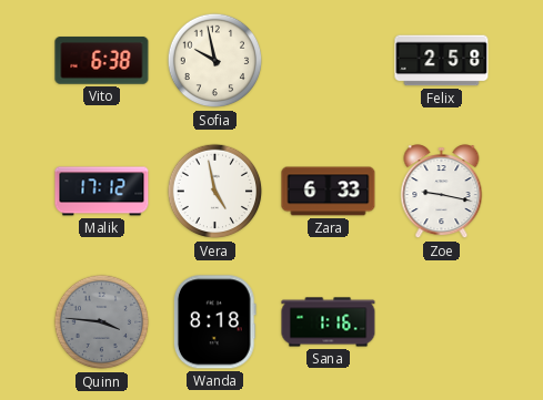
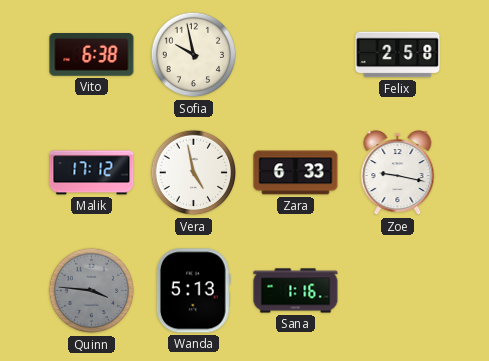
Wanda: 8:18 -> 5:13
